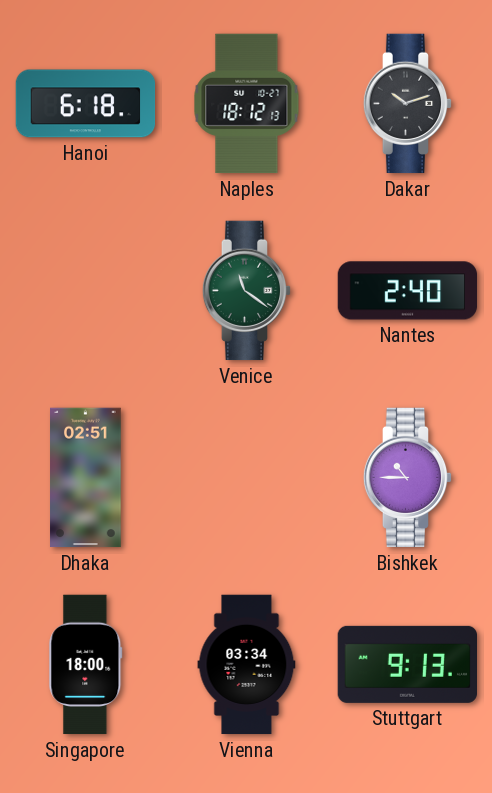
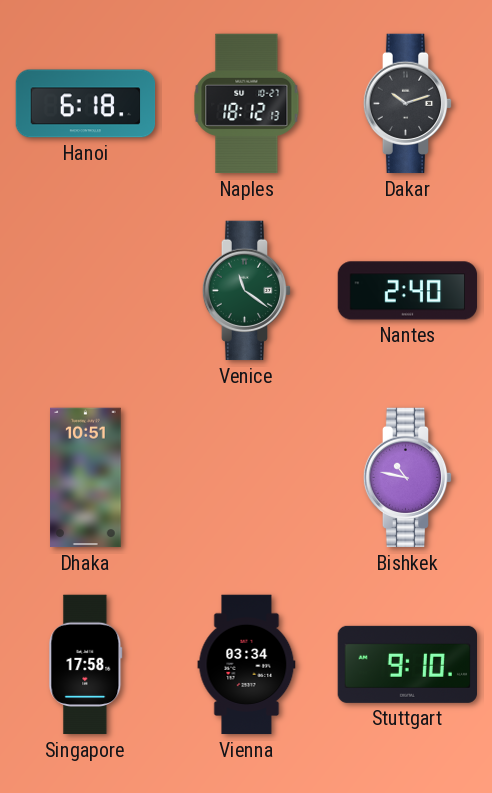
Dhaka: 02:51 -> 10:51
Bishkek: 10:45 -> 10:47
Singapore: 18:00 -> 17:58
Stuttgart: 9:13 -> 9:10
